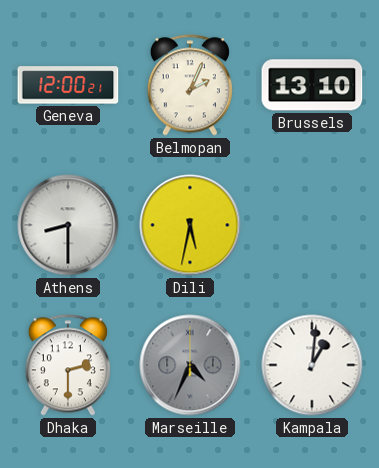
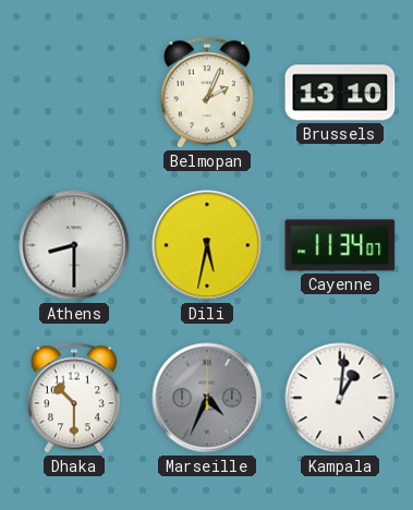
Geneva: 12:00 -> none
Cayenne: none -> 11:34
Dhaka: 2:30 -> 10:30
